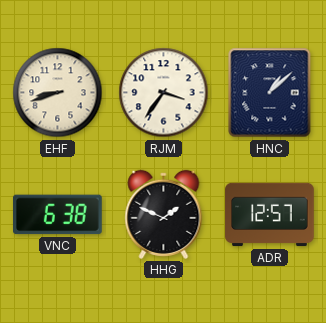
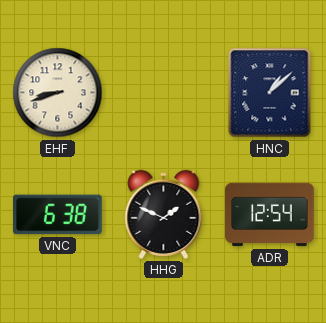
RJM: 3:36 -> none
ADR: 12:57 -> 12:54
